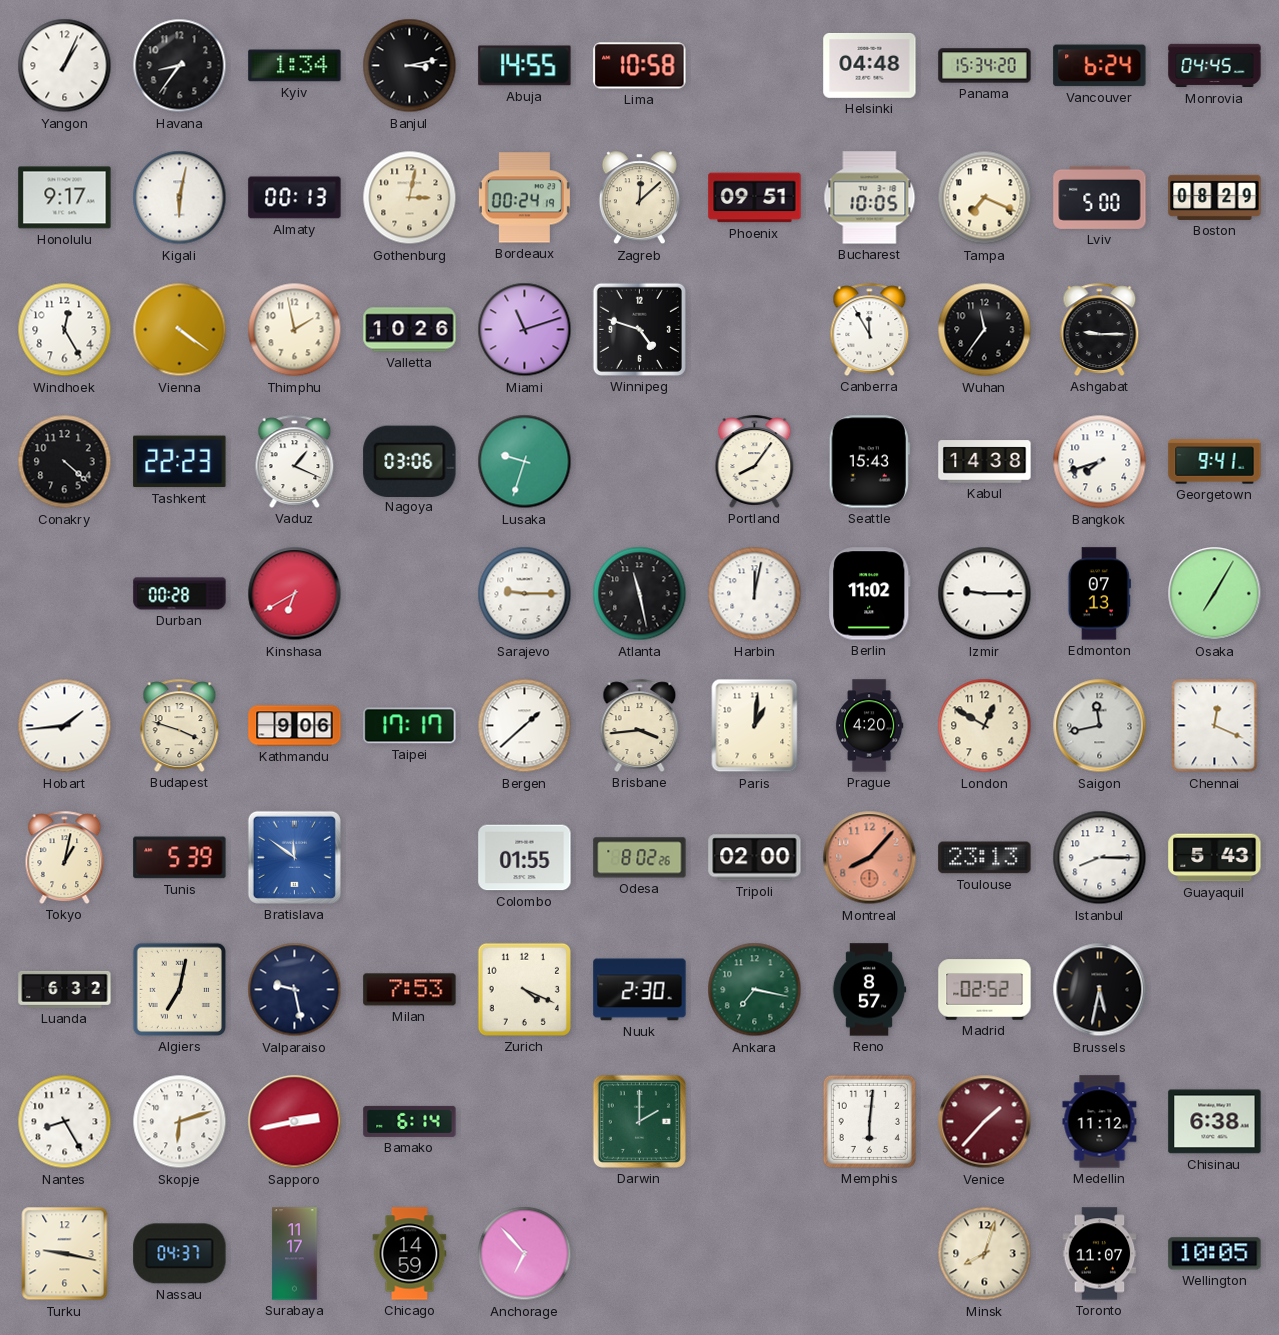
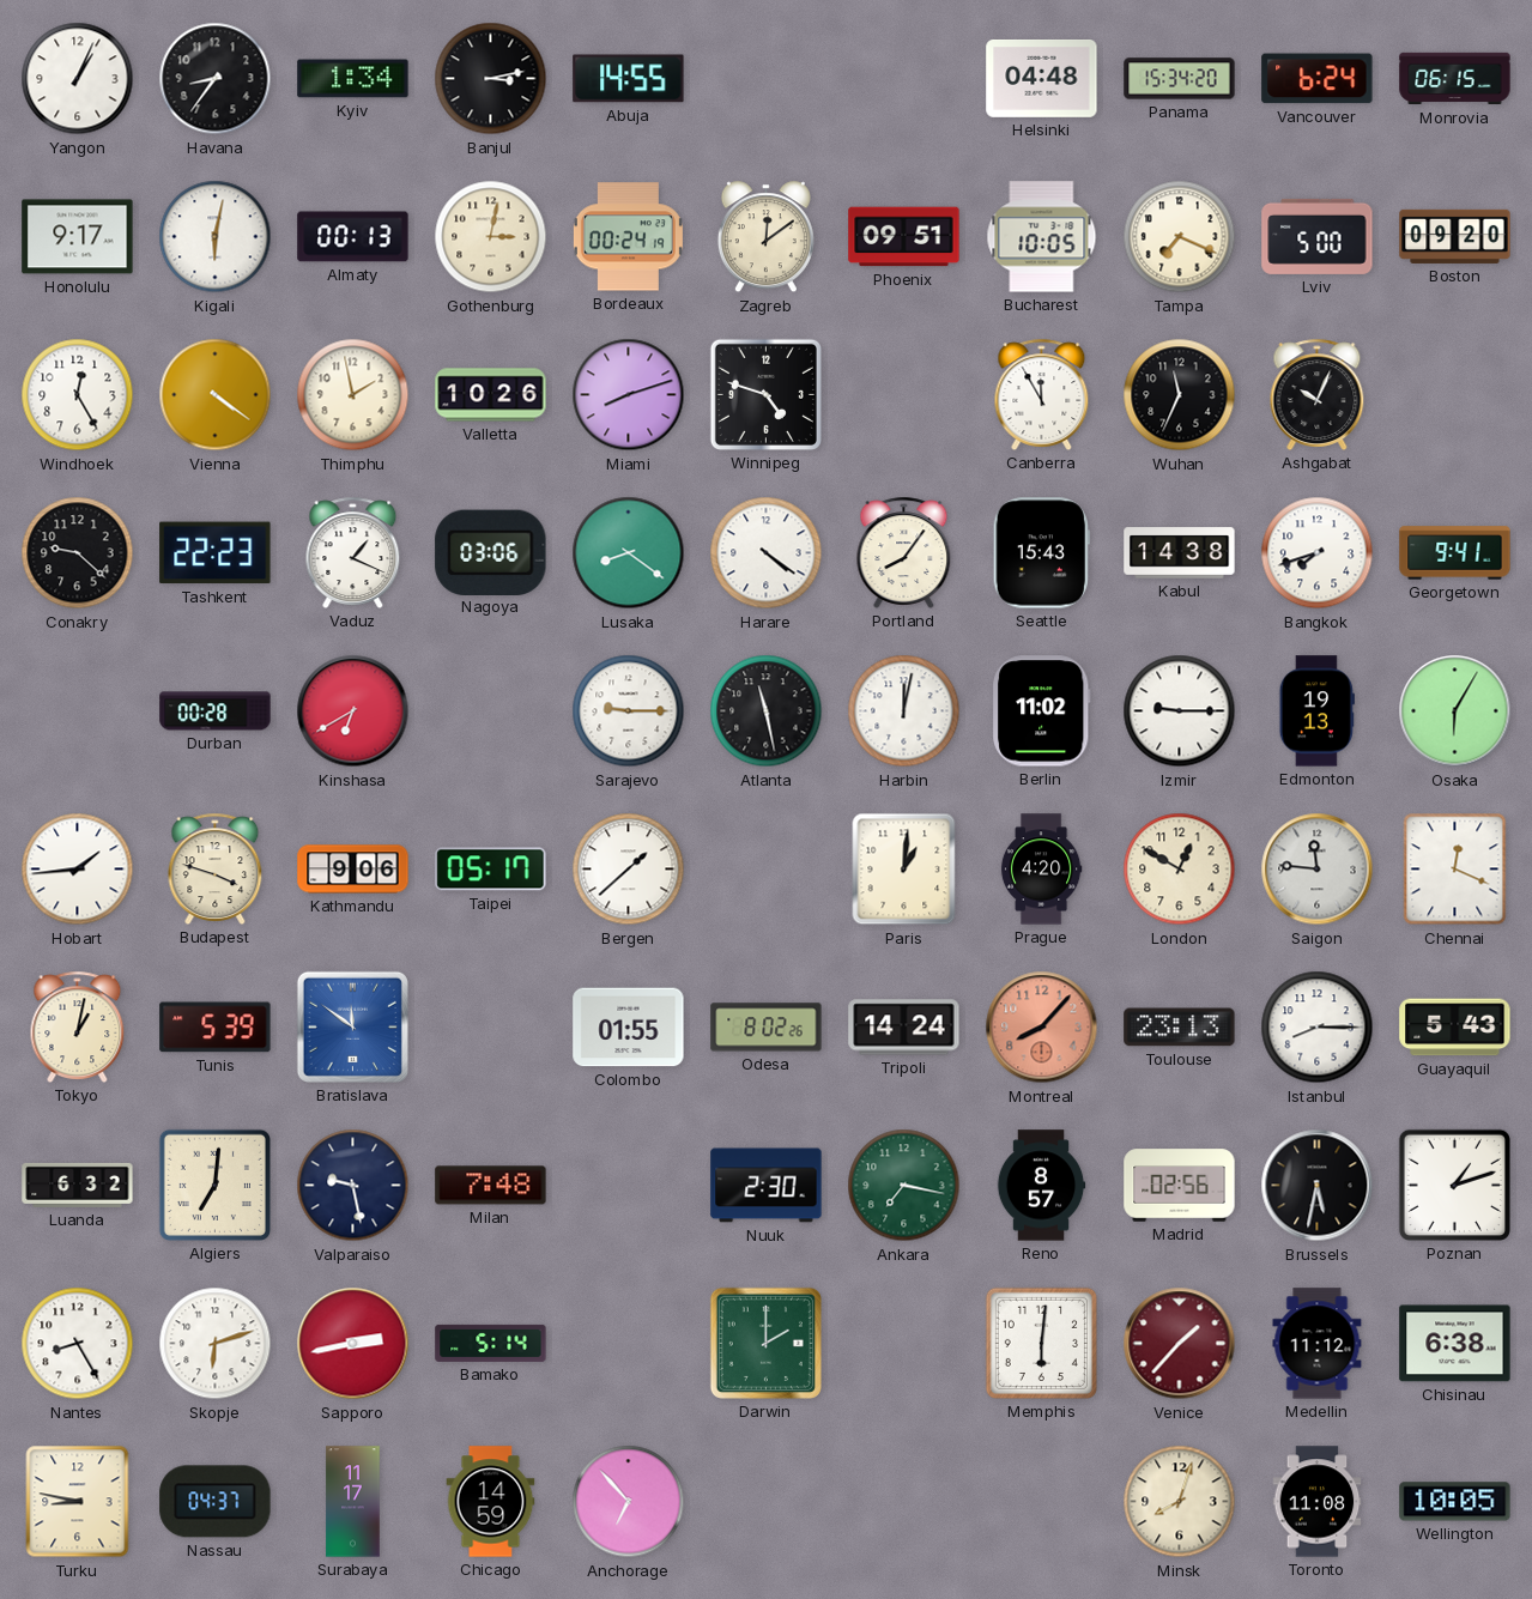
Lima: 10:58 -> none
Monrovia: 04:45 -> 06:15
Zagreb: 12:08 -> 12:09
Boston: 08:29 -> 09:20
Miami: 11:12 -> 8:12
Wuhan: 11:36 -> 11:34
Ashgabat: 9:15 -> 10:04
Conakry: 4:22 -> 9:22
Lusaka: 9:33 -> 8:21
Harare: none -> 4:21
Edmonton: 07:13 -> 19:13
Osaka: 7:05 -> 6:05
Taipei: 17:17 -> 05:17
Brisbane: 3:44 -> none
Saigon: 11:43 -> 11:46
Tripoli: 02:00 -> 14:24
Algiers: 7:02 -> 7:01
Milan: 7:53 -> 7:48
Zurich: 4:19 -> none
Madrid: 02:52 -> 02:56
Poznan: none -> 1:12
Bamako: 6:14 -> 5:14
Turku: 9:17 -> 8:47
Toronto: 11:07 -> 11:08
